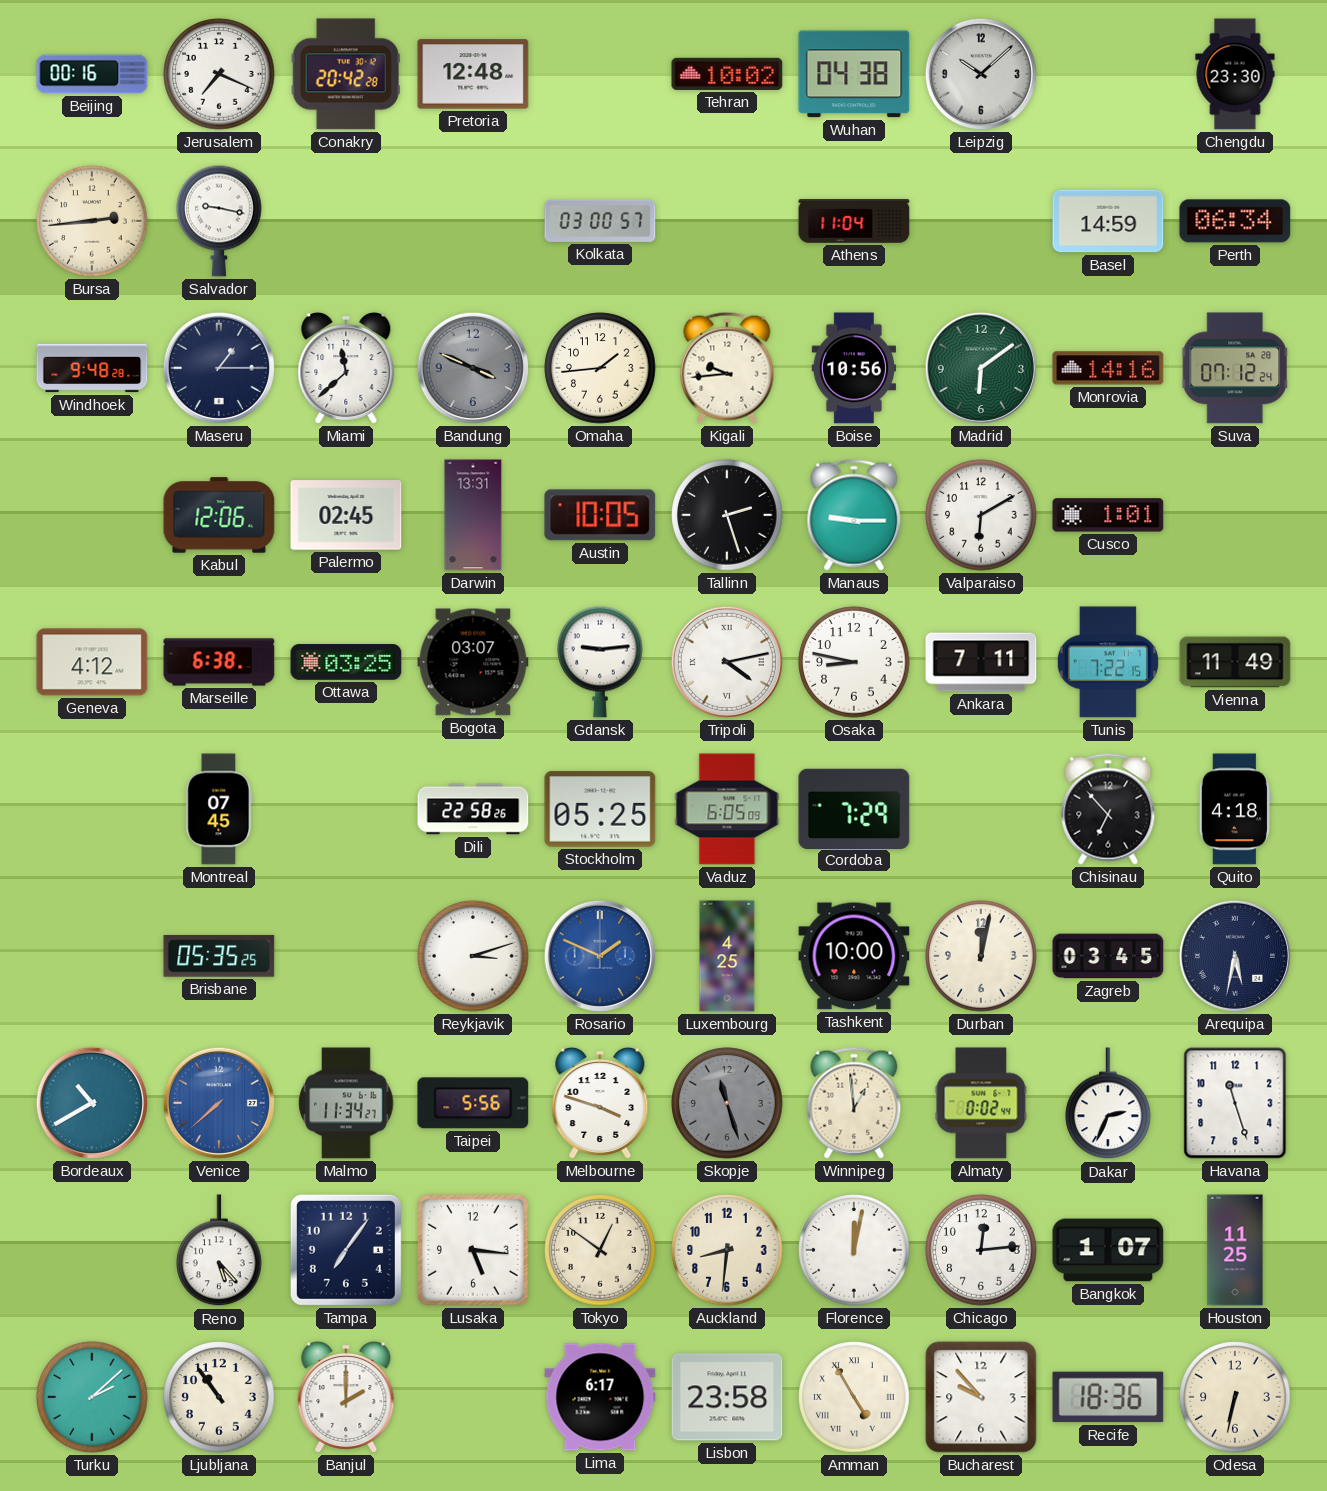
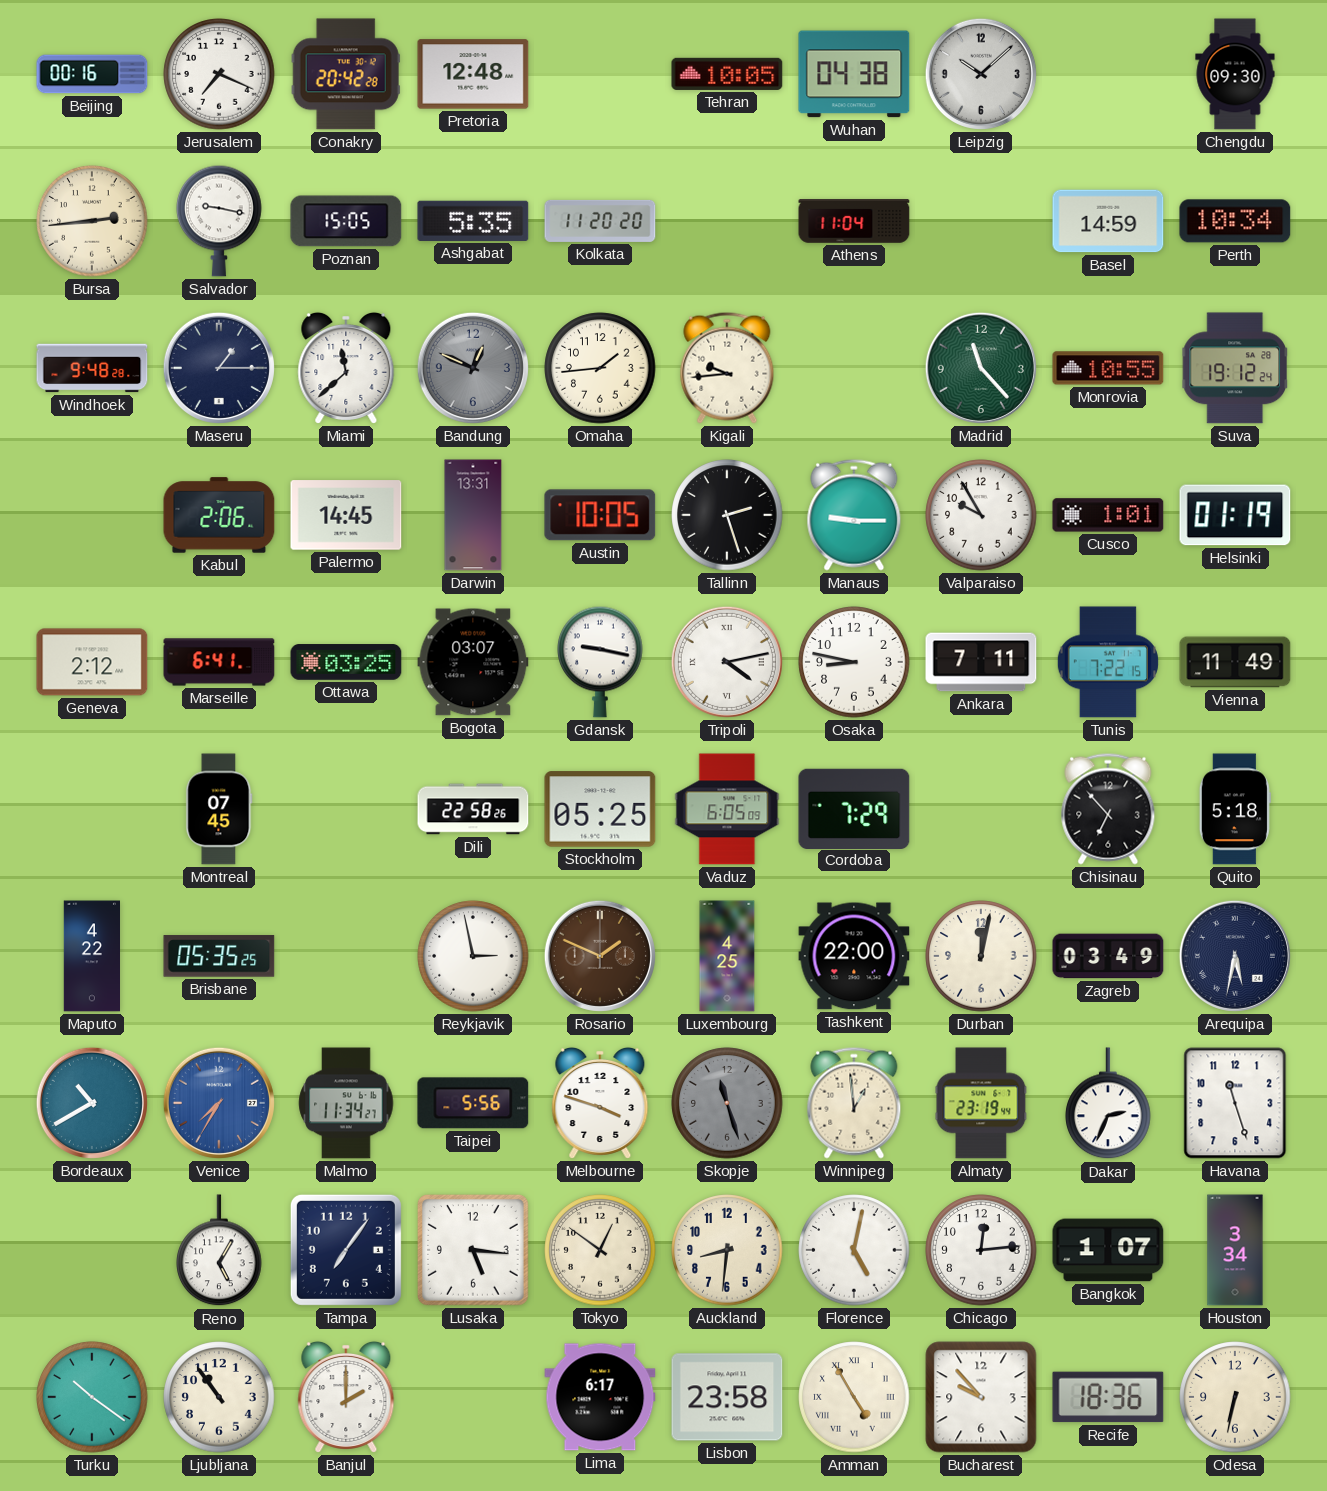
Tehran: 10:02 -> 10:05
Chengdu: 23:30 -> 09:30
Poznan: none -> 15:05
Ashgabat: none -> 5:35
Kolkata: 03:00 -> 11:20
Perth: 06:34 -> 10:34
Bandung: 3:49 -> 12:49
Boise: 10:56 -> none
Madrid: 6:09 -> 11:23
Monrovia: 14:16 -> 10:55
Suva: 07:12 -> 19:12
Kabul: 12:06 -> 2:06
Palermo: 02:45 -> 14:45
Valparaiso: 6:10 -> 9:55
Helsinki: none -> 01:19
Geneva: 4:12 -> 2:12
Marseille: 6:38 -> 6:41
Gdansk: 9:14 -> 9:17
Quito: 4:18 -> 5:18
Maputo: none -> 4:22
Reykjavik: 3:12 -> 2:58
Rosario dial: blue -> brown
Tashkent: 10:00 -> 22:00
Zagreb: 03:45 -> 03:49
Venice: 7:38 -> 7:35
Almaty: 0:02 -> 23:19
Reno: 5:23 -> 5:05
Florence: 12:02 -> 5:02
Houston: 11:25 -> 3:34
Turku: 2:08 -> 10:21
